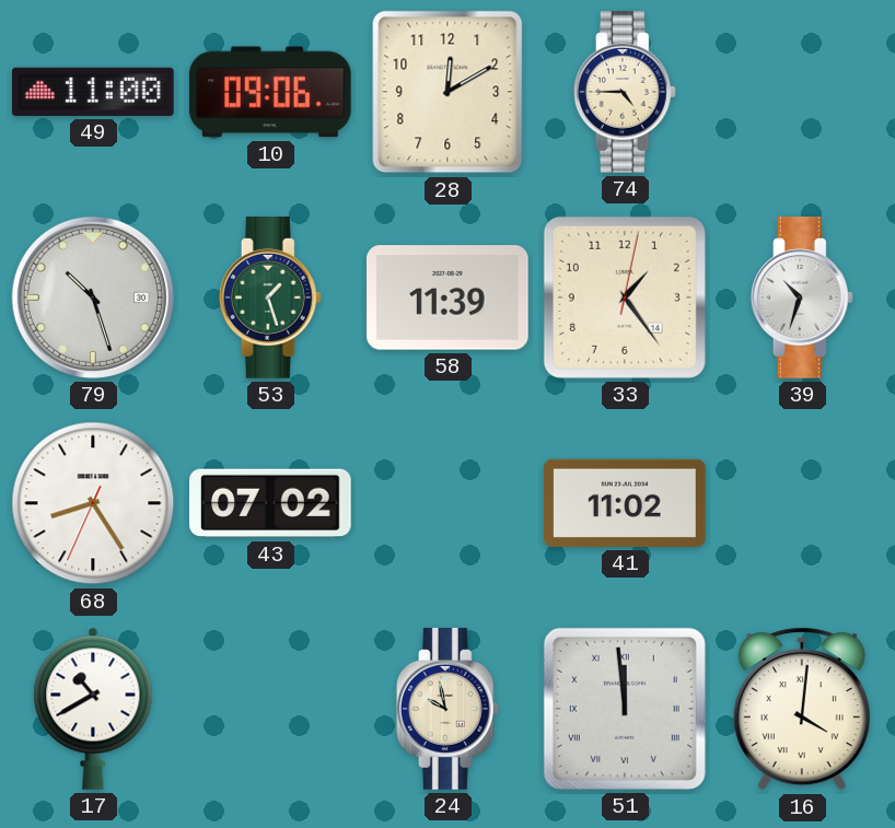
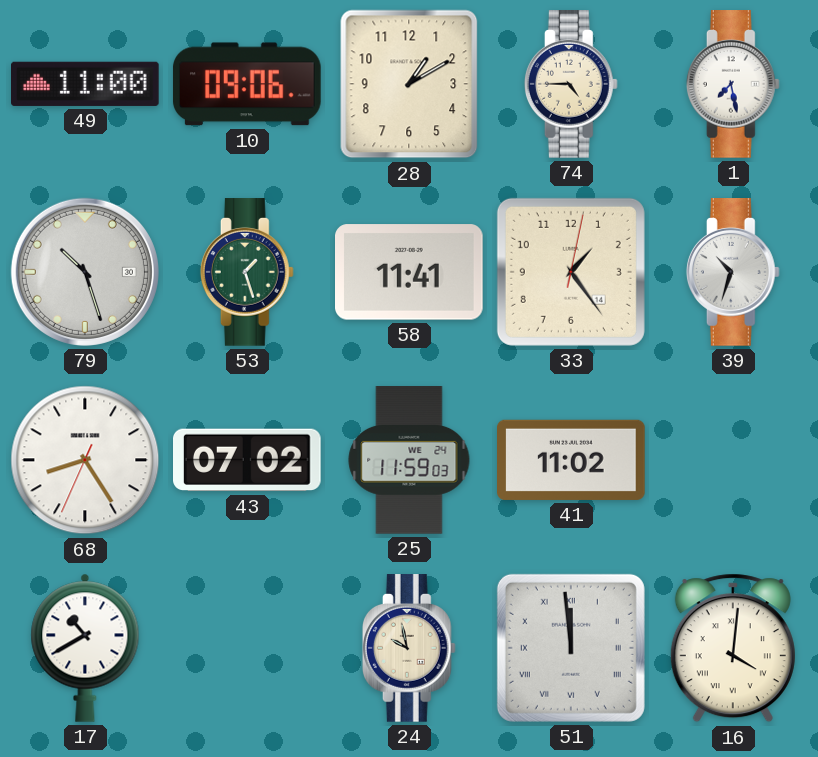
28: 12:10 -> 1:10
1: none -> 7:28
58: 11:39 -> 11:41
25: none -> 11:59
